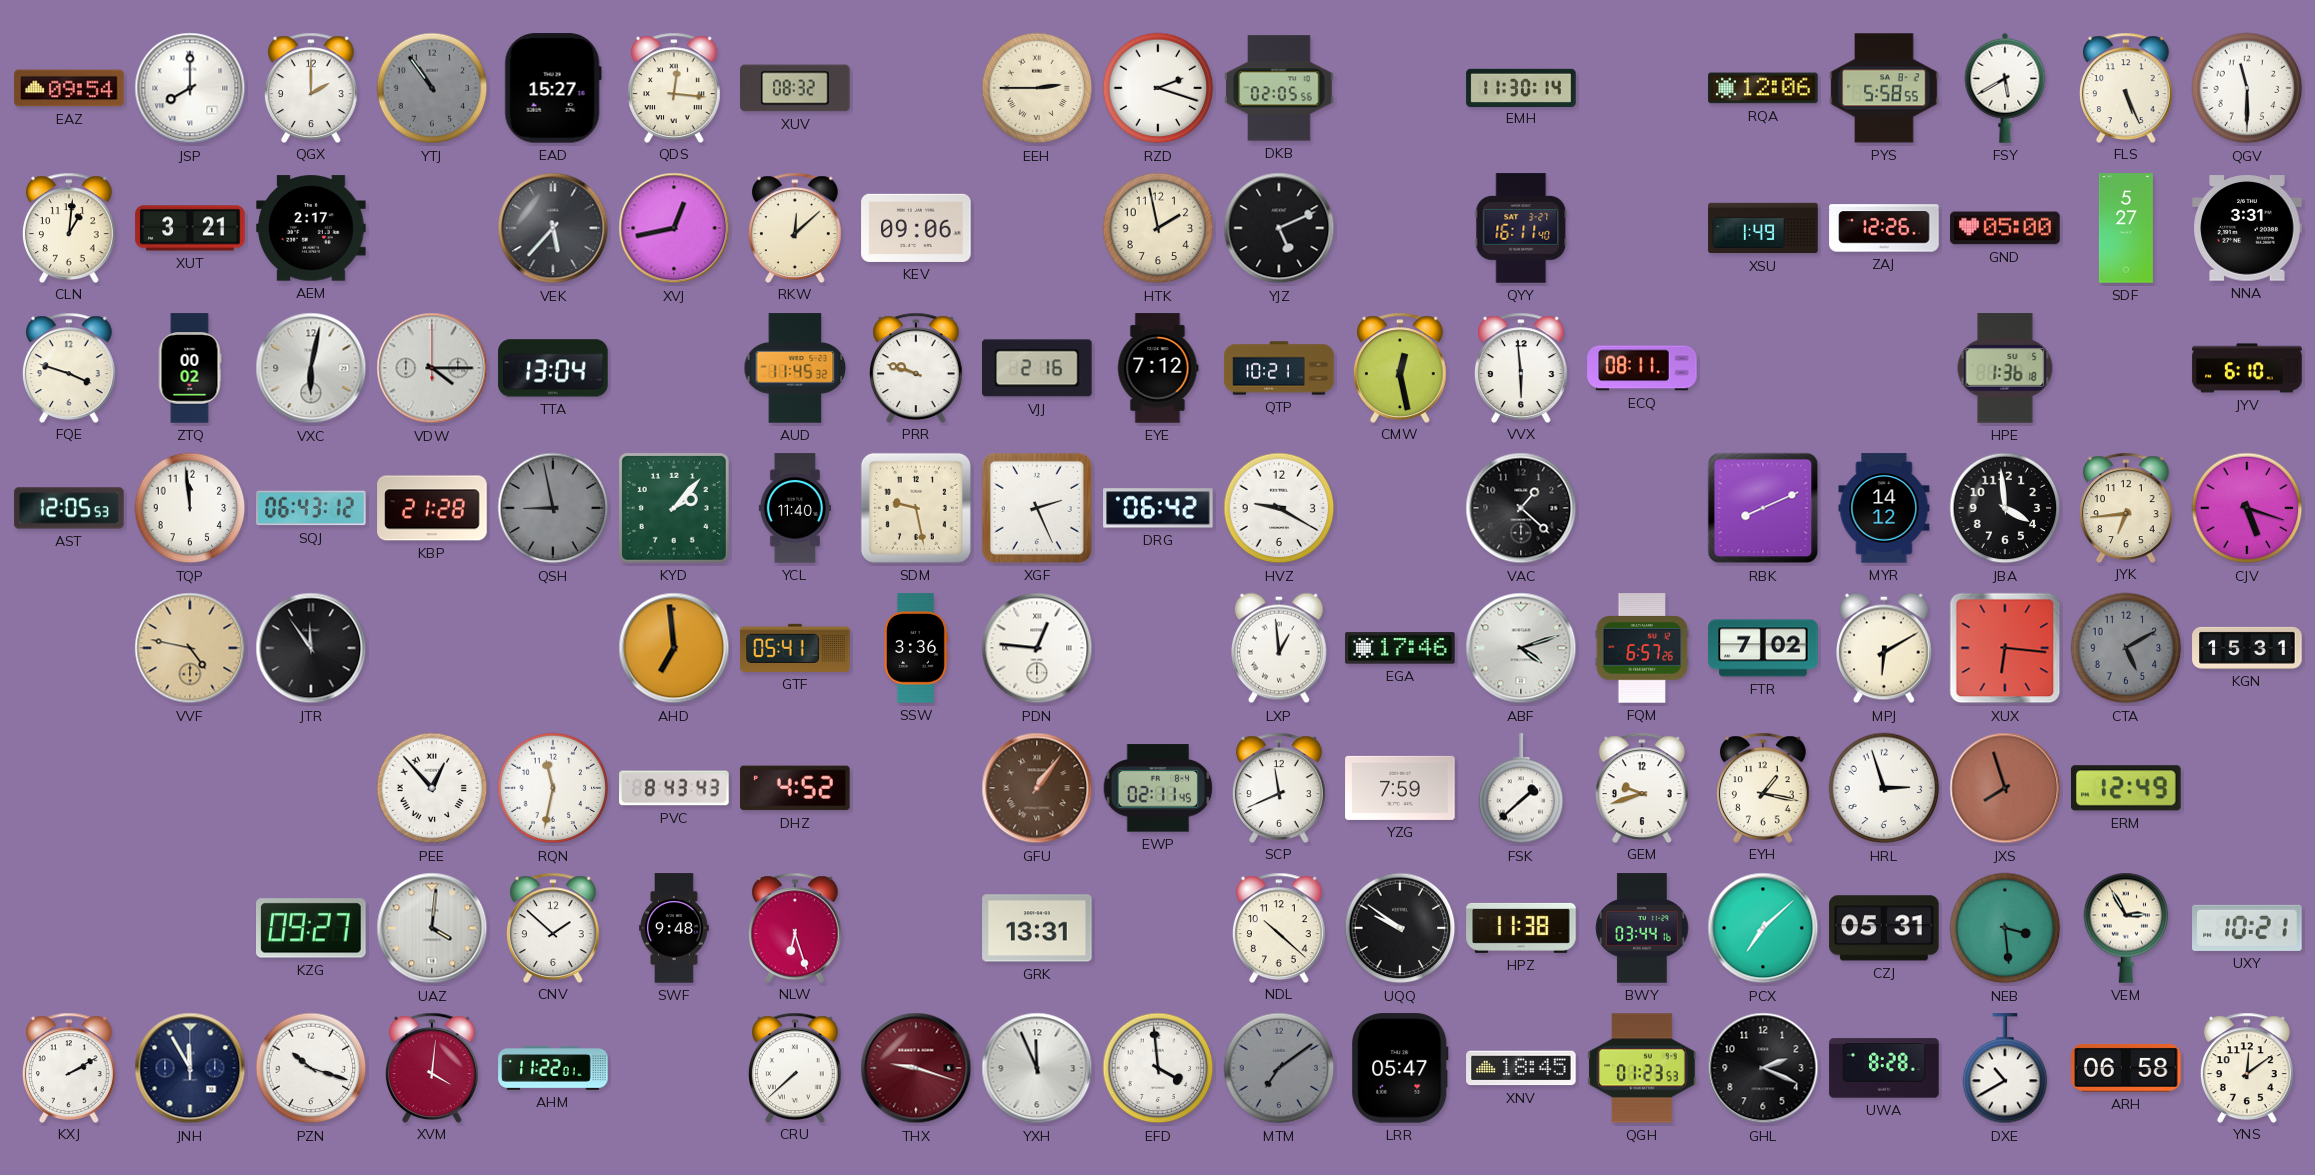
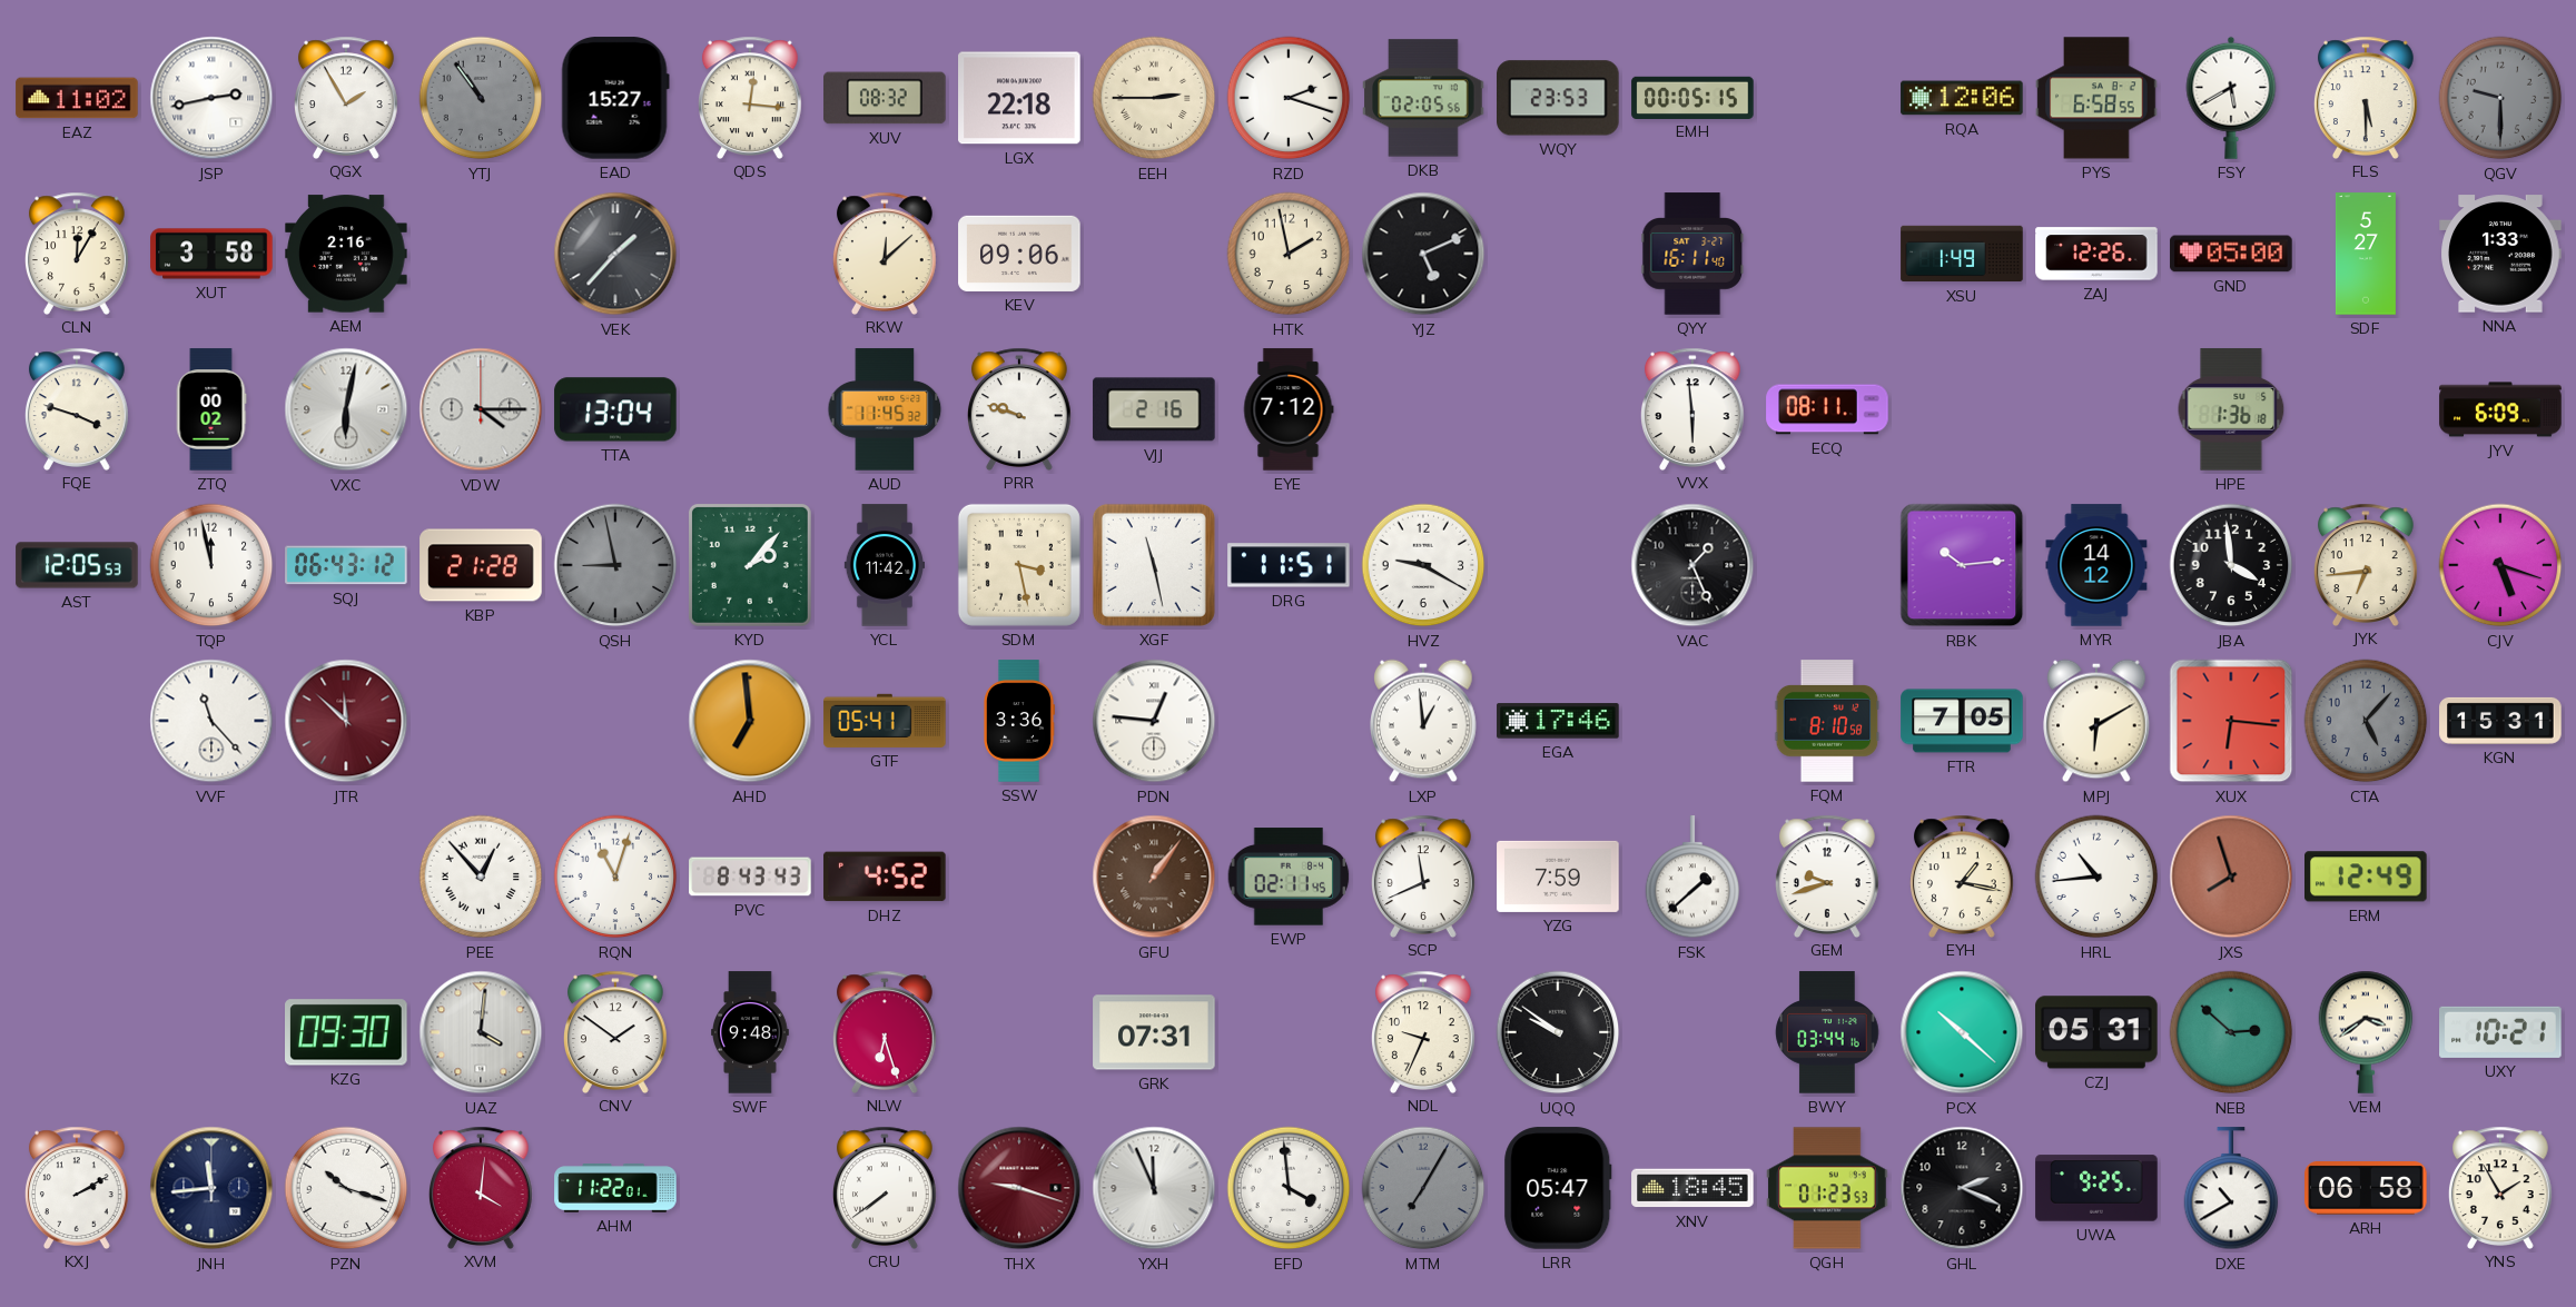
EAZ: 09:54 -> 11:02
JSP: 8:00 -> 2:43
QGX: 2:00 -> 1:55
LGX: none -> 22:18
WQY: none -> 23:53
EMH: 11:30 -> 00:05
PYS: 5:58 -> 6:58
FLS: 5:26 -> 5:30
QGV: 11:30 -> 9:30
QGV dial: white -> grey
CLN: 1:01 -> 12:05
XUT: 3:21 -> 3:58
AEM: 2:17 -> 2:16
VEK: 5:37 -> 1:37
XVJ: 12:43 -> none
NNA: 3:31 -> 1:33
QTP: 10:21 -> none
CMW: 12:28 -> none
JYV: 6:10 -> 6:09
TQP: 11:59 -> 11:58
YCL: 11:40 -> 11:42
SDM: 9:28 -> 3:28
XGF: 2:26 -> 11:28
DRG: 06:42 -> 11:51
VAC: 1:22 -> 1:26
RBK: 8:11 -> 10:14
VVF: 4:47 -> 11:23
VVF dial: champagne -> white
JTR: 11:54 -> 11:52
JTR dial: black -> burgundy
ABF: 4:12 -> none
FQM: 6:57 -> 8:10
FTR: 7:02 -> 7:05
CTA: 5:10 -> 5:07
RQN: 11:32 -> 11:03
HRL: 2:57 -> 10:44
KZG: 09:27 -> 09:30
CNV: 1:52 -> 1:51
GRK: 13:31 -> 07:31
NDL: 10:22 -> 9:34
HPZ: 11:38 -> none
PCX: 7:08 -> 10:22
NEB: 3:29 -> 2:52
VEM: 2:55 -> 3:39
JNH: 11:55 -> 11:44
CRU: 7:38 -> 7:39
MTM: 7:09 -> 7:05
UWA: 8:28 -> 9:25
YNS: 12:09 -> 1:55
